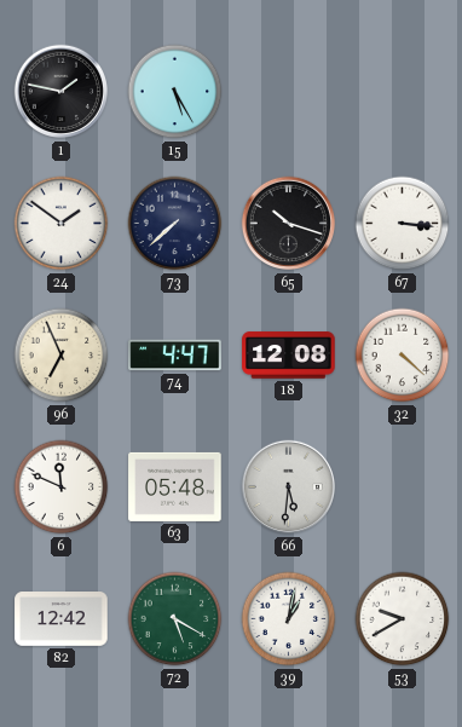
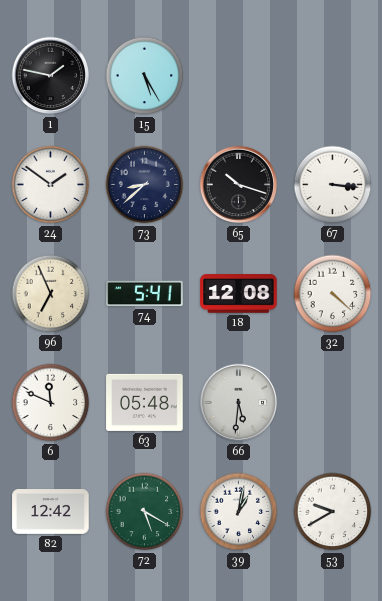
73: 7:38 -> 8:38
74: 4:47 -> 5:41
